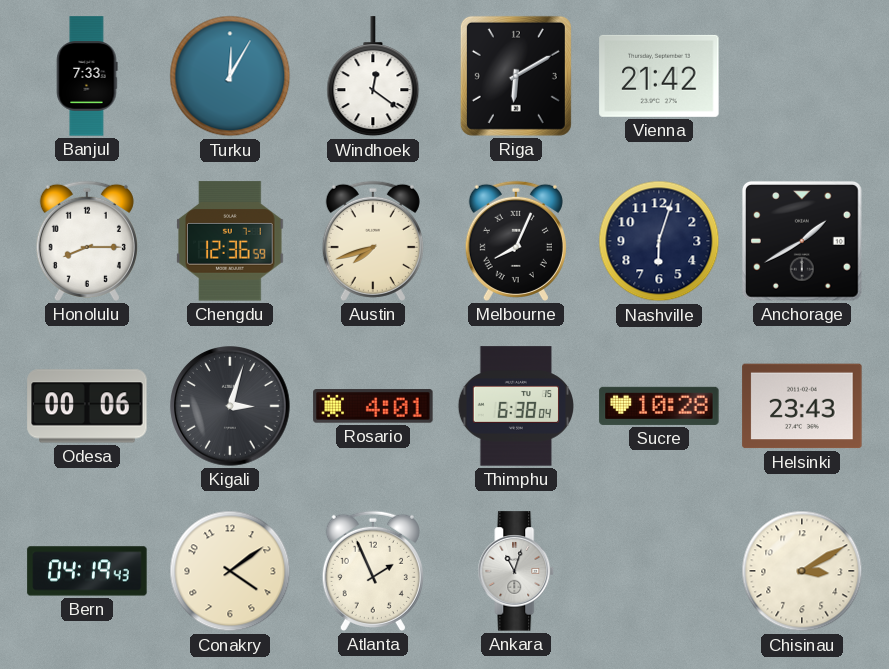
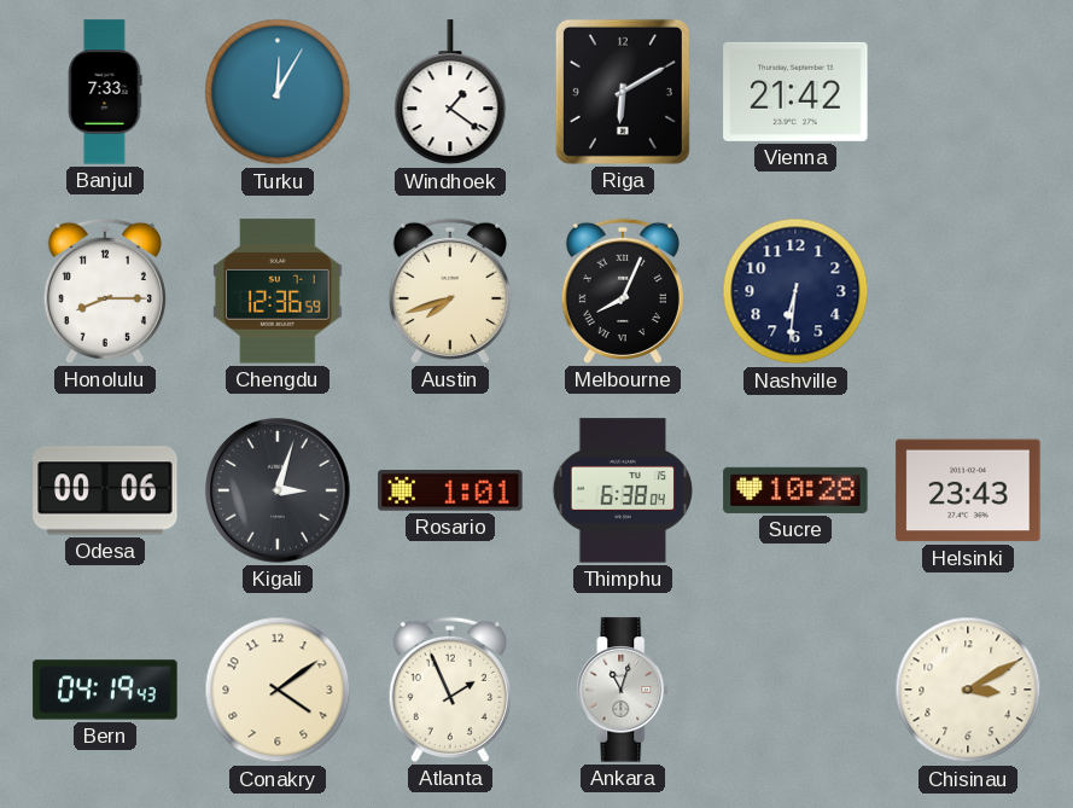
Windhoek: 12:21 -> 1:21
Nashville: 6:03 -> 6:31
Anchorage: 1:40 -> none
Rosario: 4:01 -> 1:01
